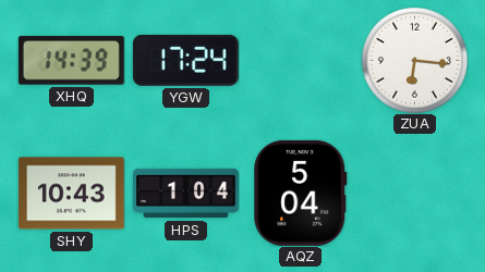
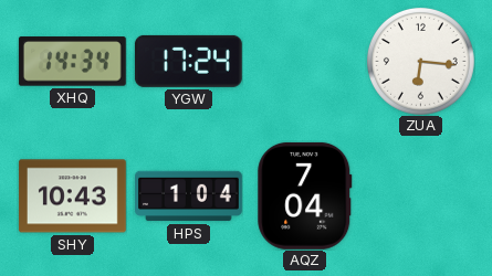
XHQ: 14:39 -> 14:34
AQZ: 5:04 -> 7:04
